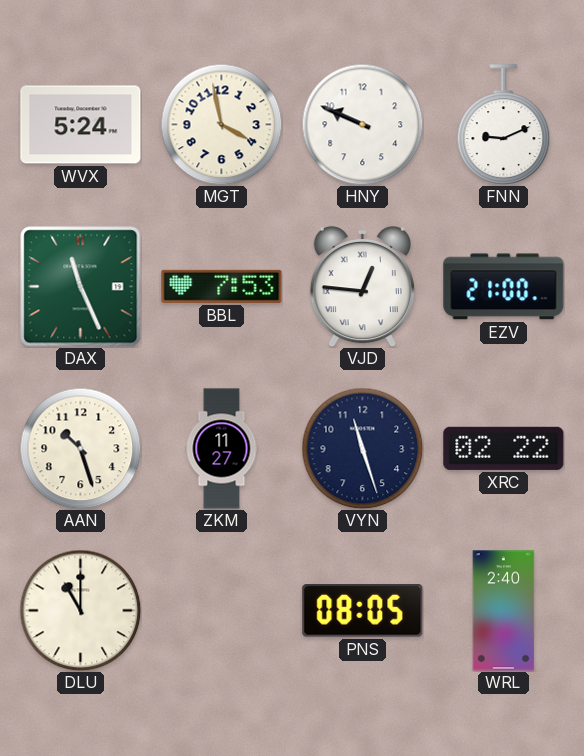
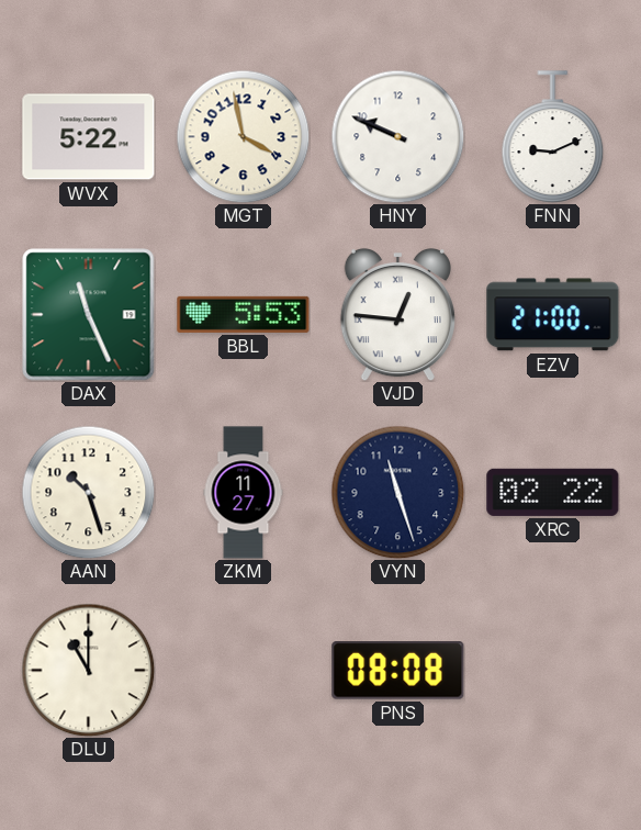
WVX: 5:24 -> 5:22
BBL: 7:53 -> 5:53
PNS: 08:05 -> 08:08
WRL: 2:40 -> none
